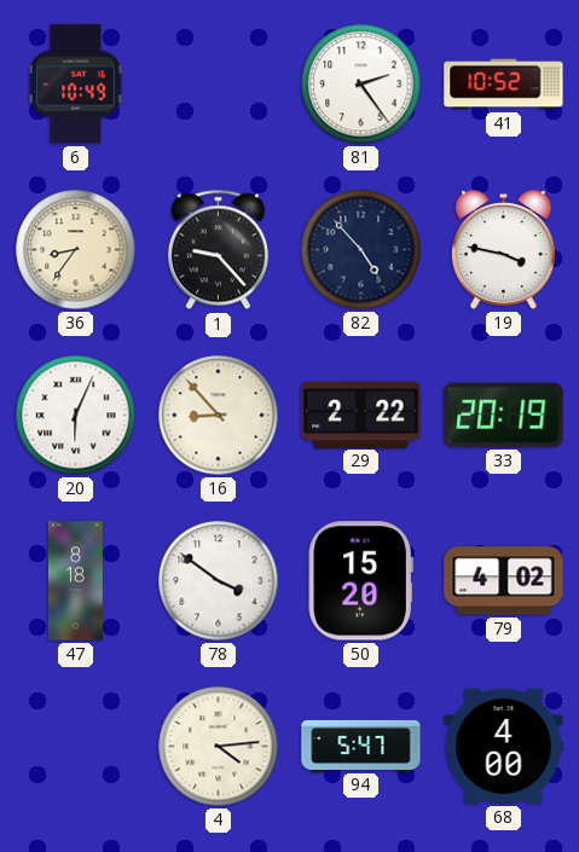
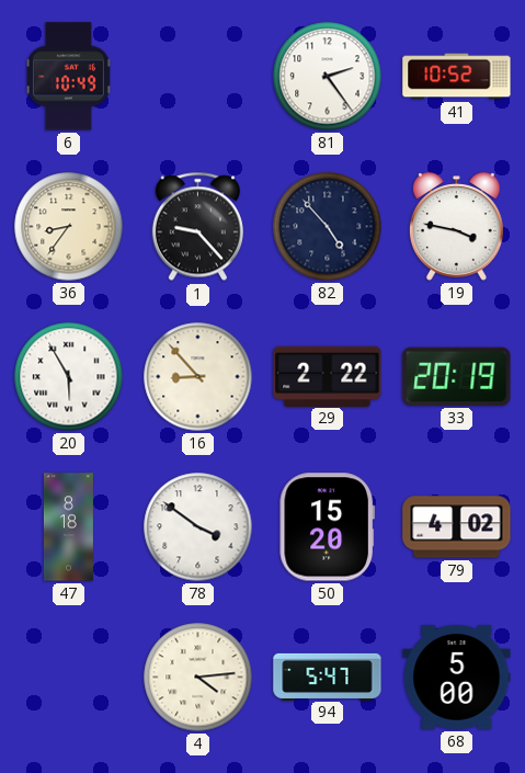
20: 6:04 -> 5:55
68: 4:00 -> 5:00
